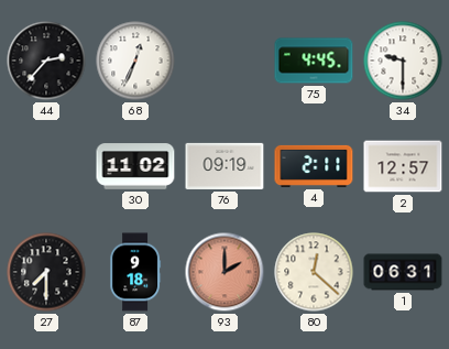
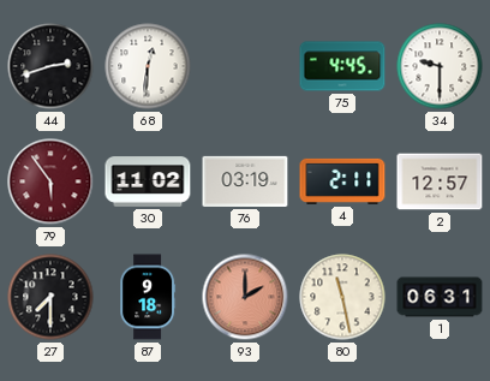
44: 2:37 -> 2:42
68: 12:34 -> 12:31
79: none -> 5:54
76: 09:19 -> 03:19
80: 12:22 -> 11:28
